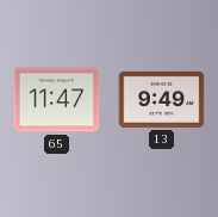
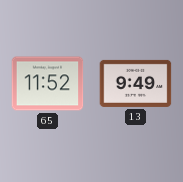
65: 11:47 -> 11:52
